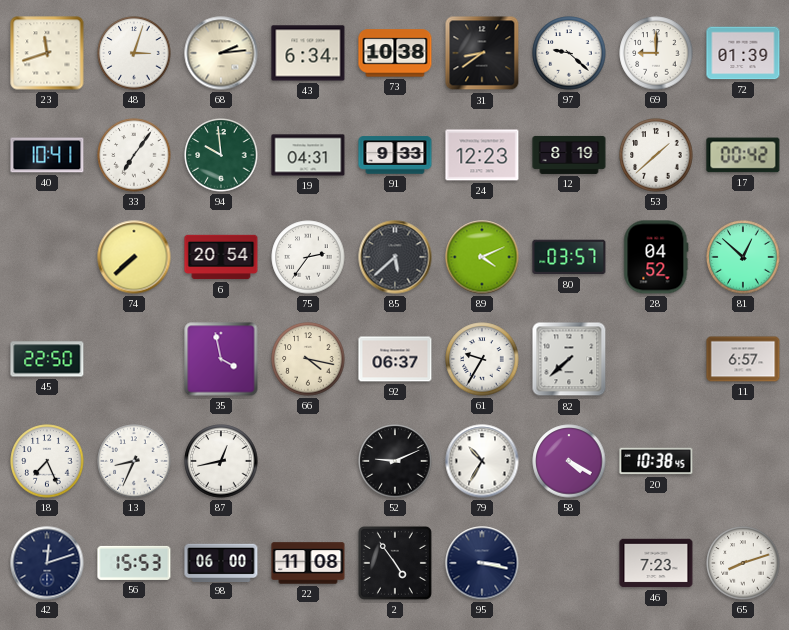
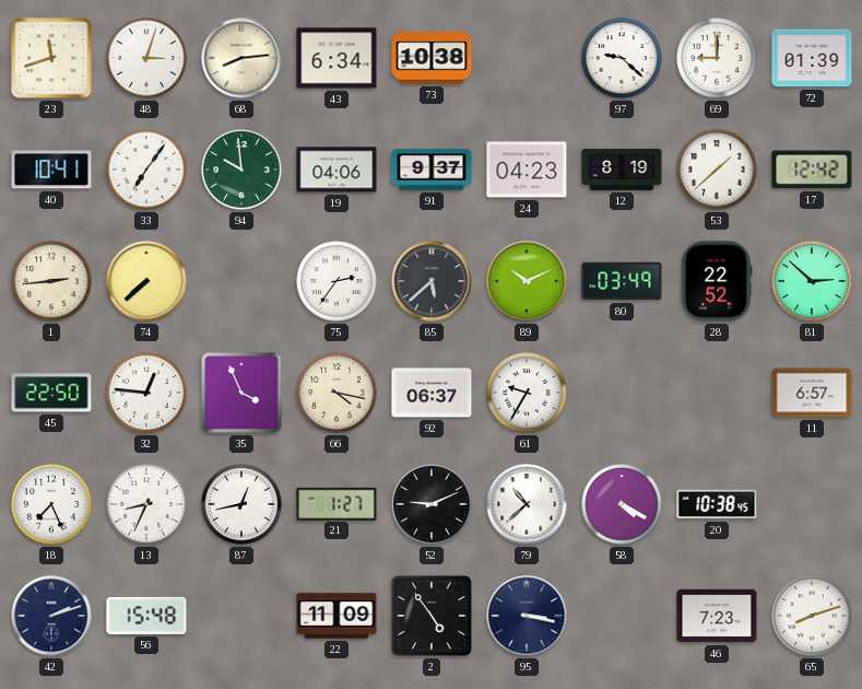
68: 2:14 -> 8:14
31: 8:39 -> none
19: 04:31 -> 04:06
91: 9:33 -> 9:37
24: 12:23 -> 04:23
17: 00:42 -> 12:42
1: none -> 2:44
6: 20:54 -> none
89: 4:11 -> 10:11
80: 03:57 -> 03:49
28: 04:52 -> 22:52
81: 12:52 -> 2:52
32: none -> 12:46
35: 3:58 -> 3:56
82: 7:38 -> none
21: none -> 1:27
79: 10:35 -> 10:38
42: 12:12 -> 2:12
56: 15:53 -> 15:48
98: 06:00 -> none
22: 11:08 -> 11:09
